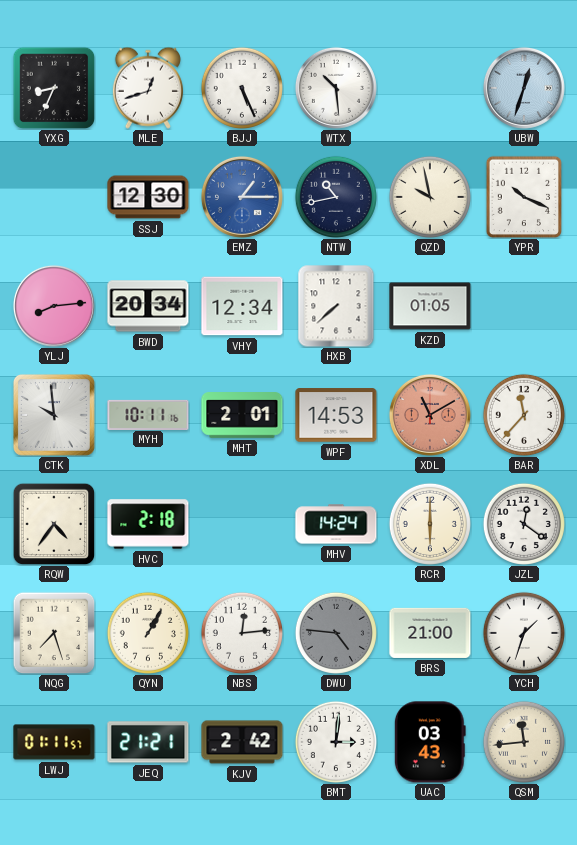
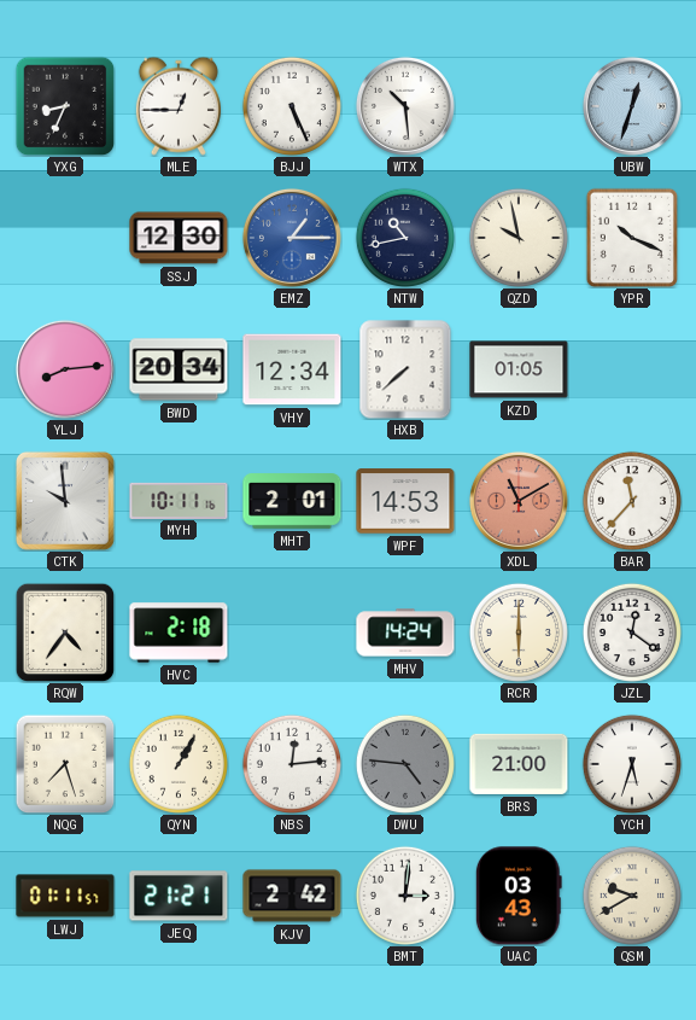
MLE: 12:42 -> 12:45
YCH: 1:33 -> 5:33
QSM: 11:44 -> 9:40
